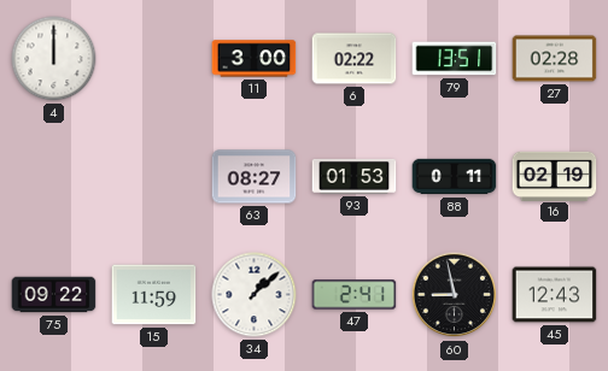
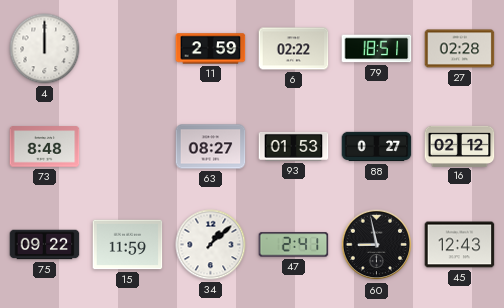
11: 3:00 -> 2:59
79: 13:51 -> 18:51
73: none -> 8:48
88: 0:11 -> 0:27
16: 02:19 -> 02:12
